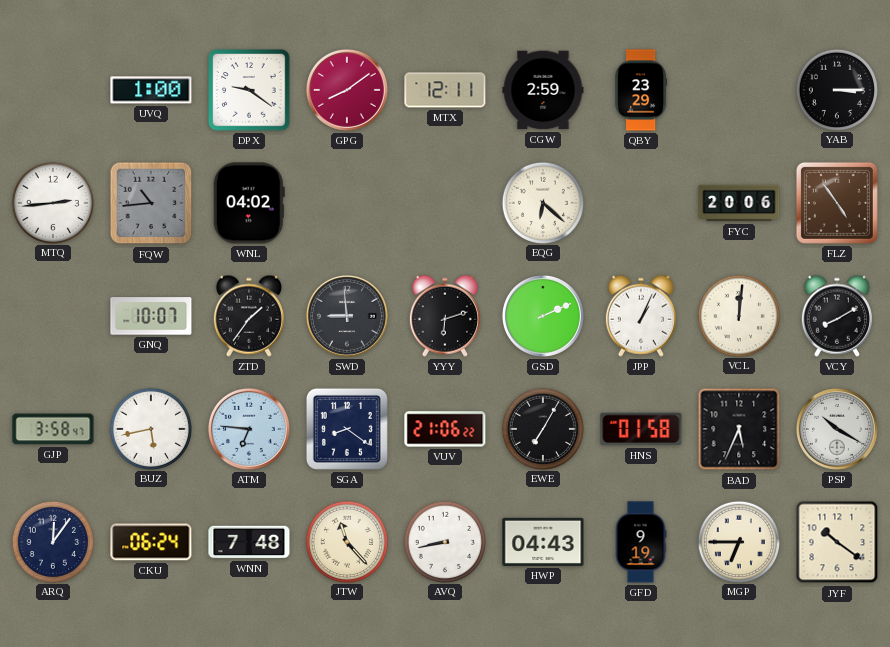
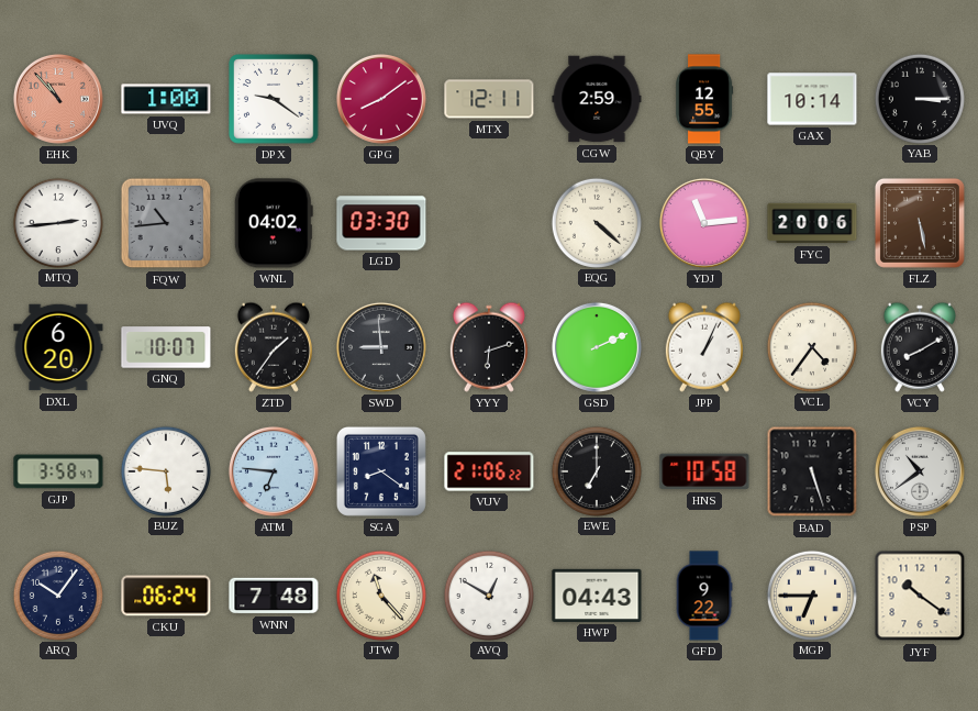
EHK: none -> 10:53
QBY: 23:29 -> 12:55
GAX: none -> 10:14
LGD: none -> 03:30
EQG: 6:22 -> 4:22
YDJ: none -> 11:14
FLZ: 4:54 -> 5:28
DXL: none -> 6:20
VCL: 12:01 -> 4:36
BUZ: 5:43 -> 5:46
EWE: 7:05 -> 7:00
HNS: 01:58 -> 10:58
BAD: 5:34 -> 5:27
PSP: 10:20 -> 10:39
ARQ: 12:06 -> 10:06
AVQ: 8:43 -> 12:50
GFD: 9:19 -> 9:22
